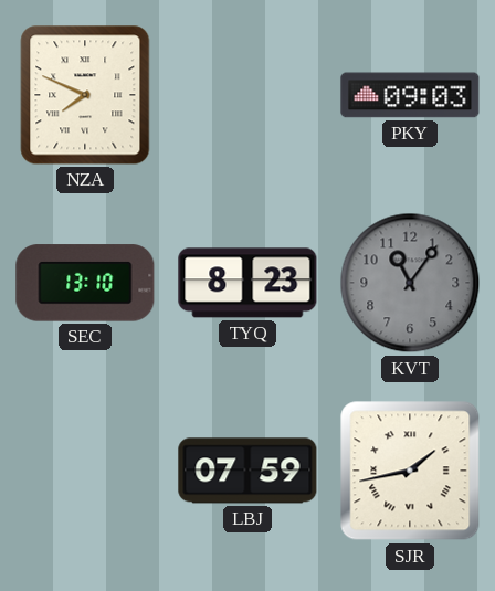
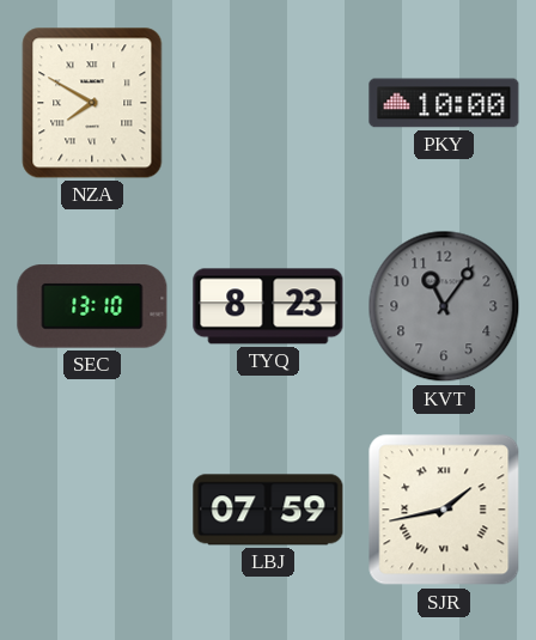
NZA: 7:49 -> 7:50
PKY: 09:03 -> 10:00
